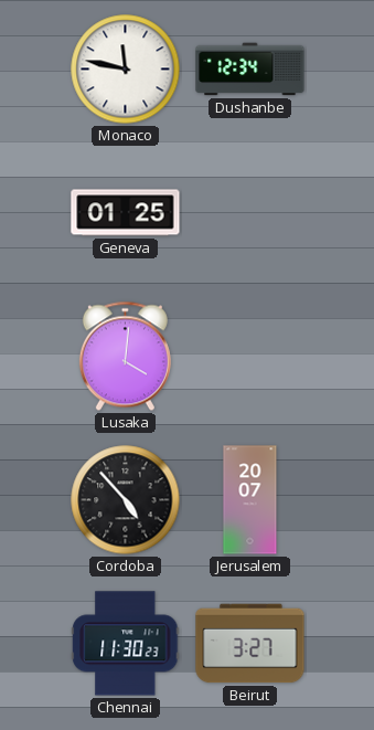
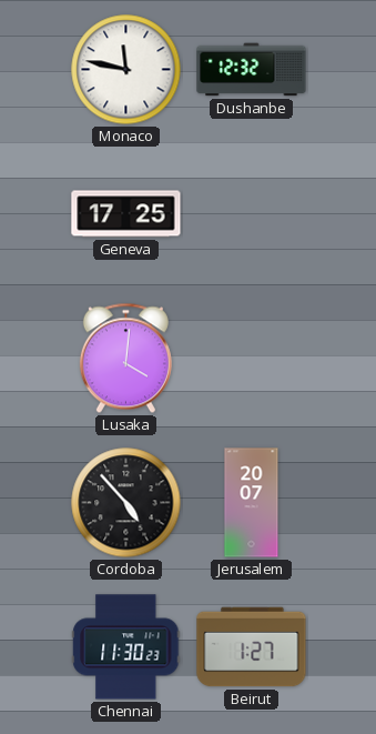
Dushanbe: 12:34 -> 12:32
Geneva: 01:25 -> 17:25
Beirut: 3:27 -> 1:27
